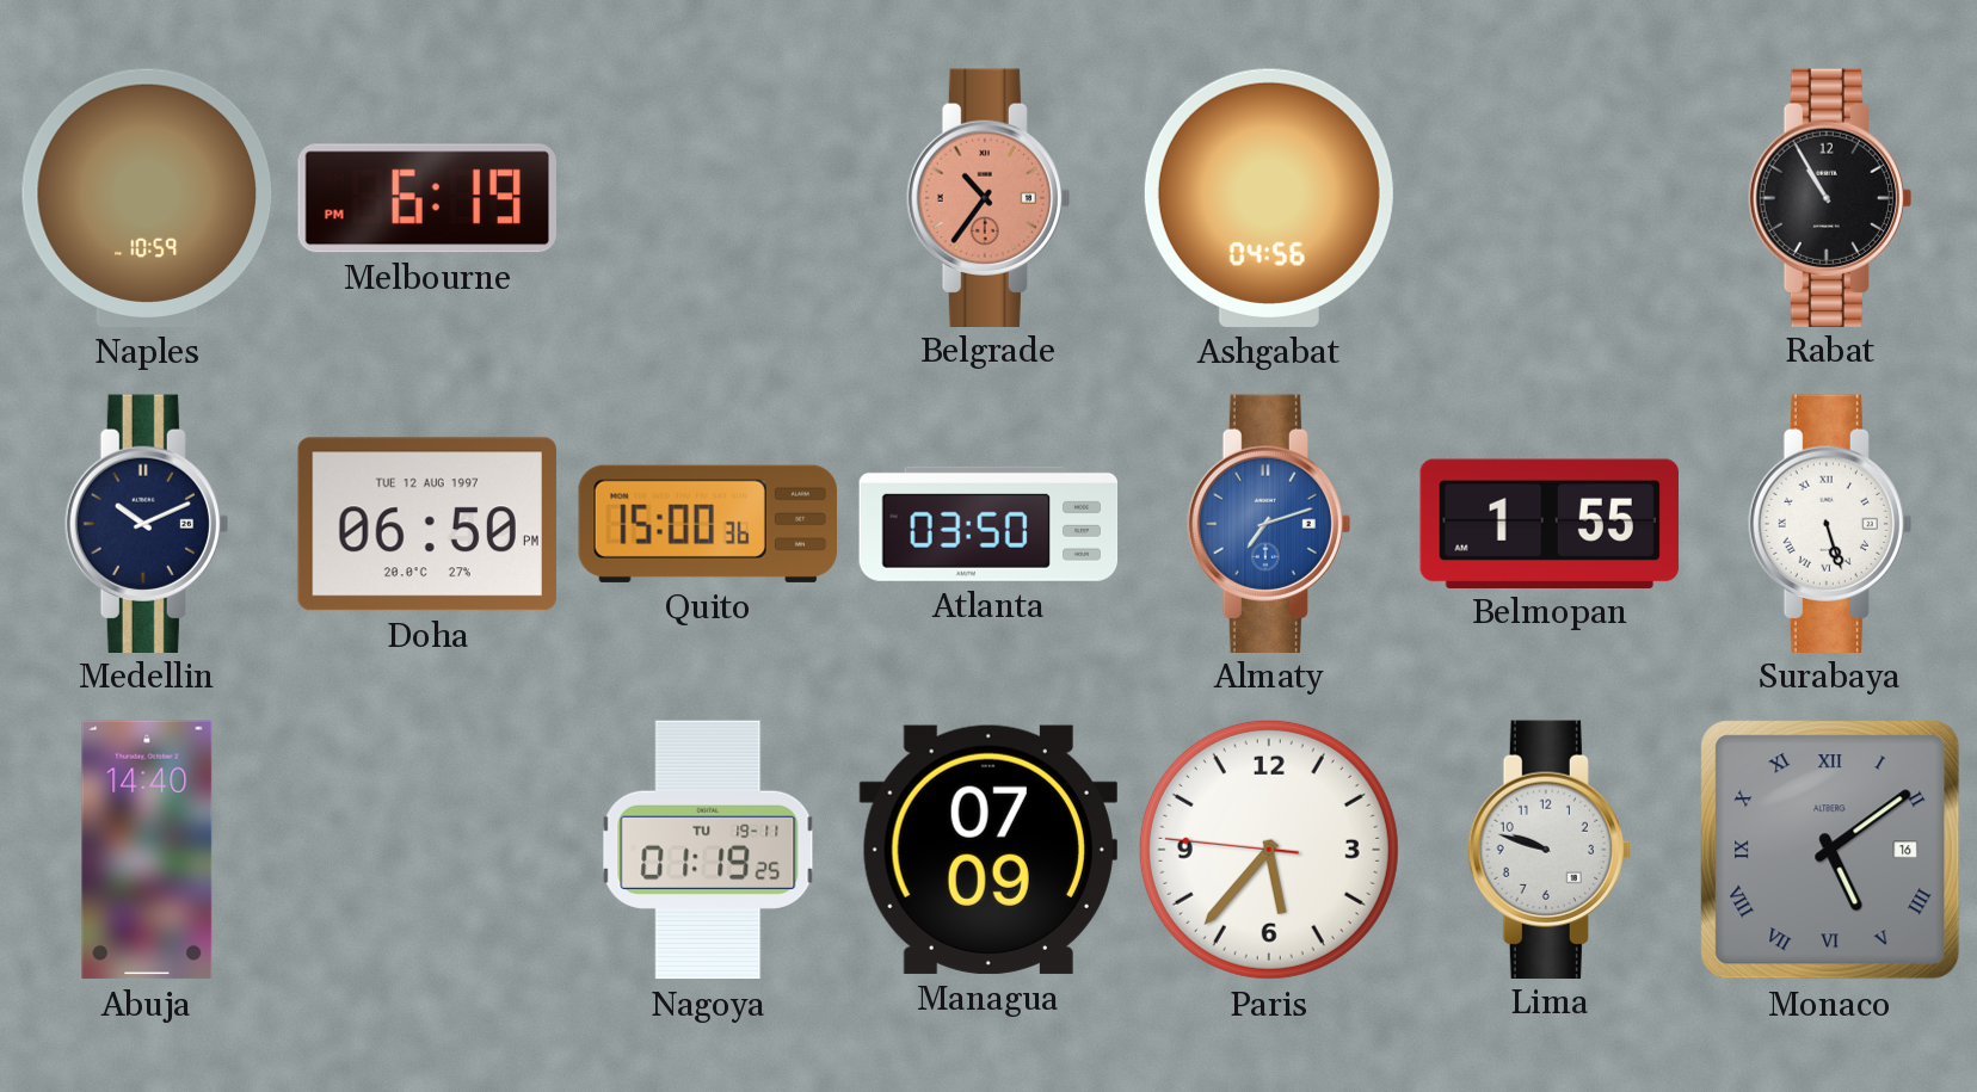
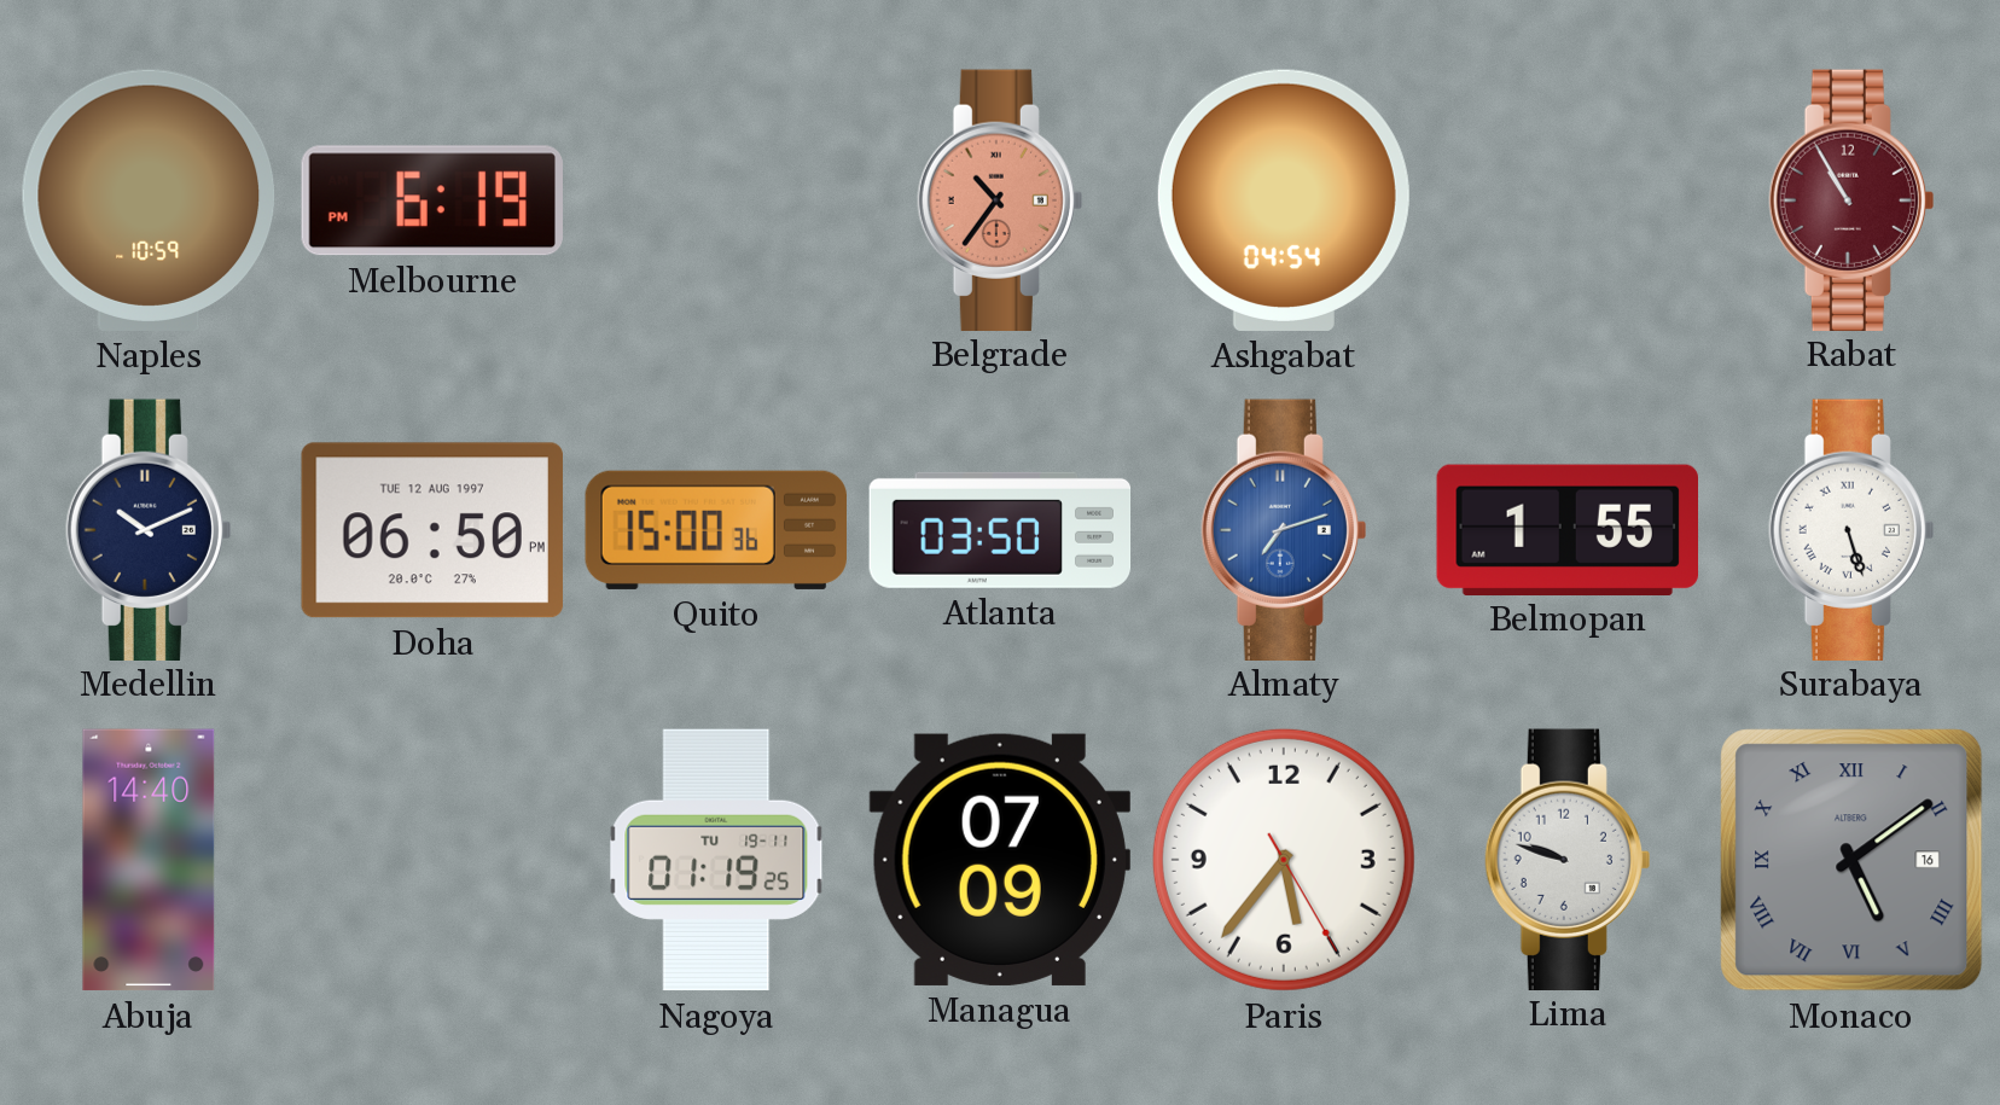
Ashgabat: 04:56 -> 04:54
Rabat dial: black -> burgundy
Paris: 5:36:46 -> 5:36:25
